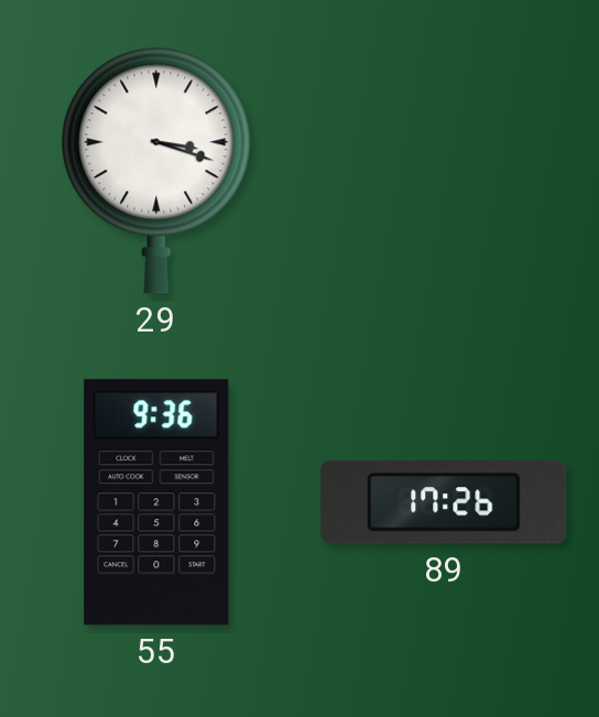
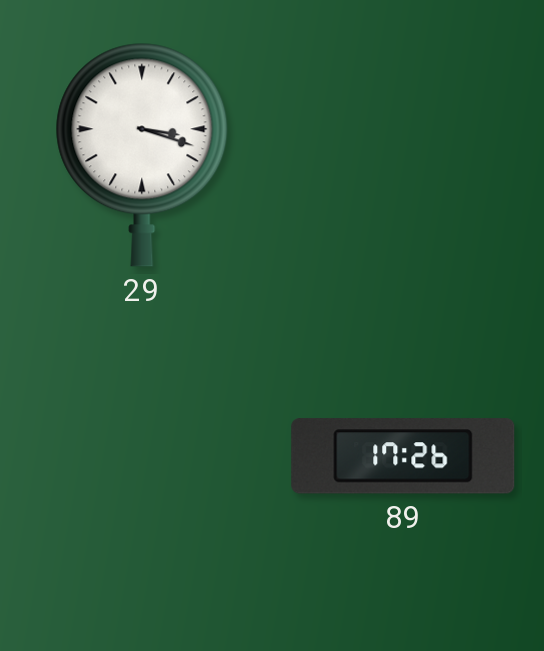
55: 9:36 -> none
